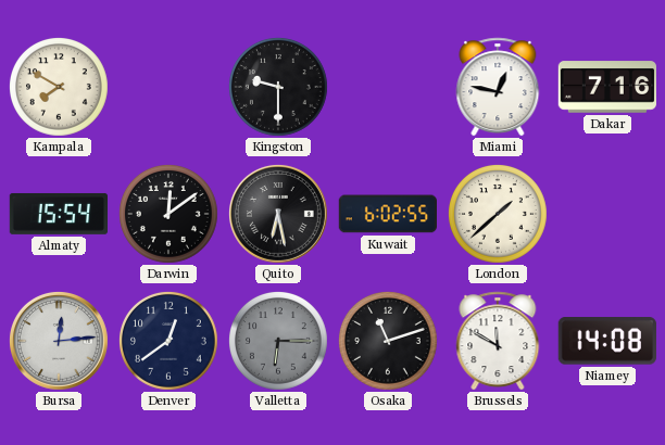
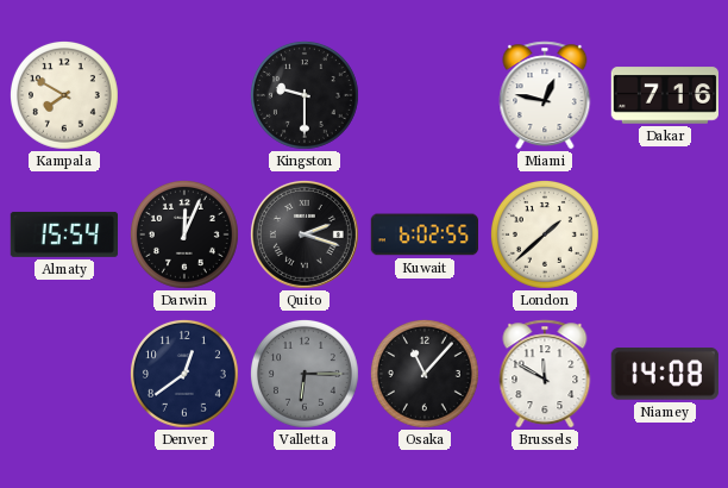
Darwin: 12:09 -> 12:04
Quito: 6:28 -> 2:18
Bursa: 12:14 -> none
Osaka: 11:12 -> 11:07
